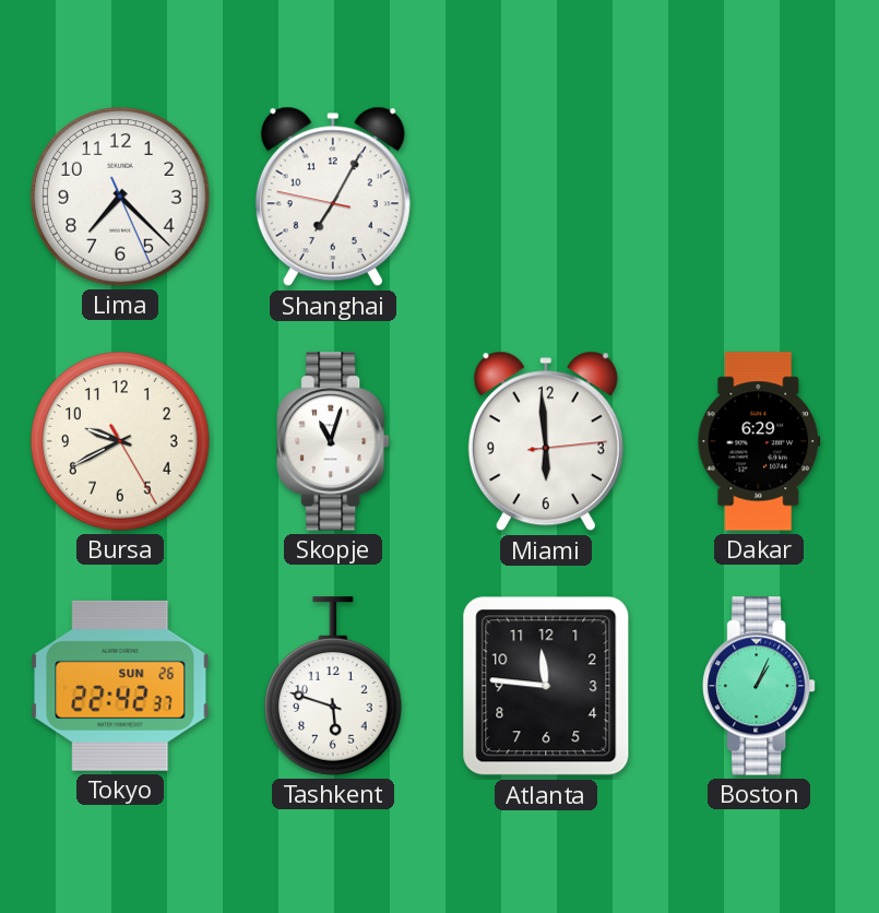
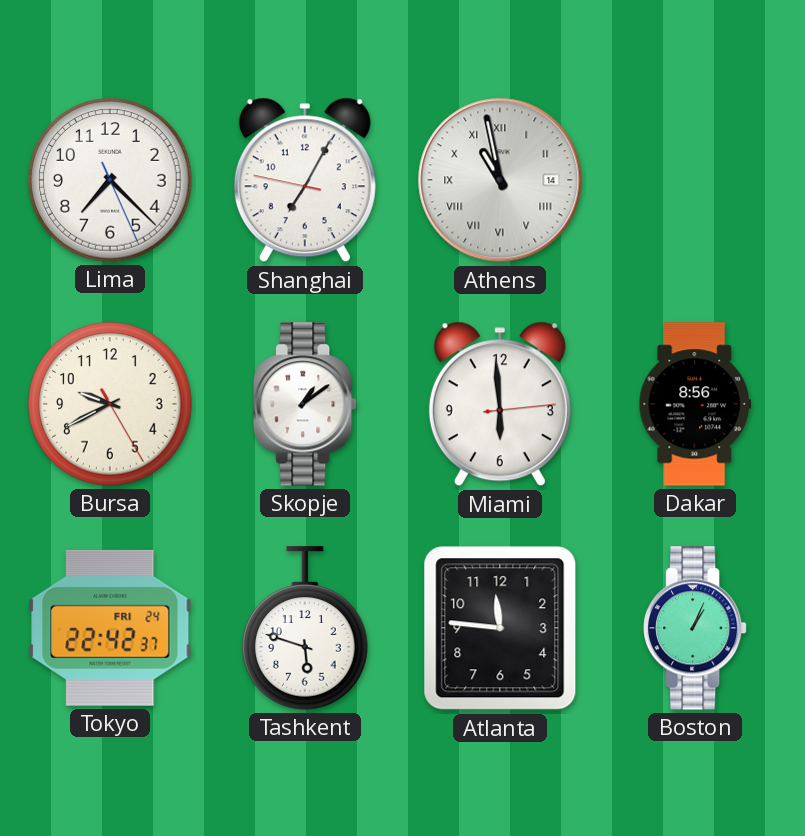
Athens: none -> 10:58
Skopje: 11:03 -> 1:09
Dakar: 6:29 -> 8:56
Tokyo date: SUN 26 -> FRI 24
